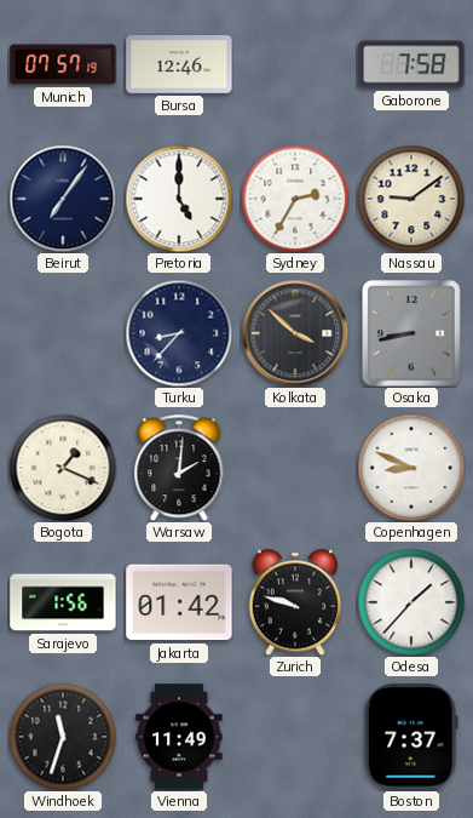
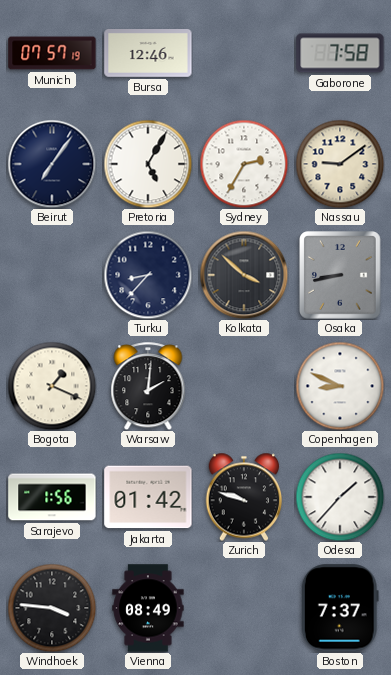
Pretoria: 5:00 -> 5:05
Windhoek: 11:33 -> 3:46
Vienna: 11:49 -> 08:49
